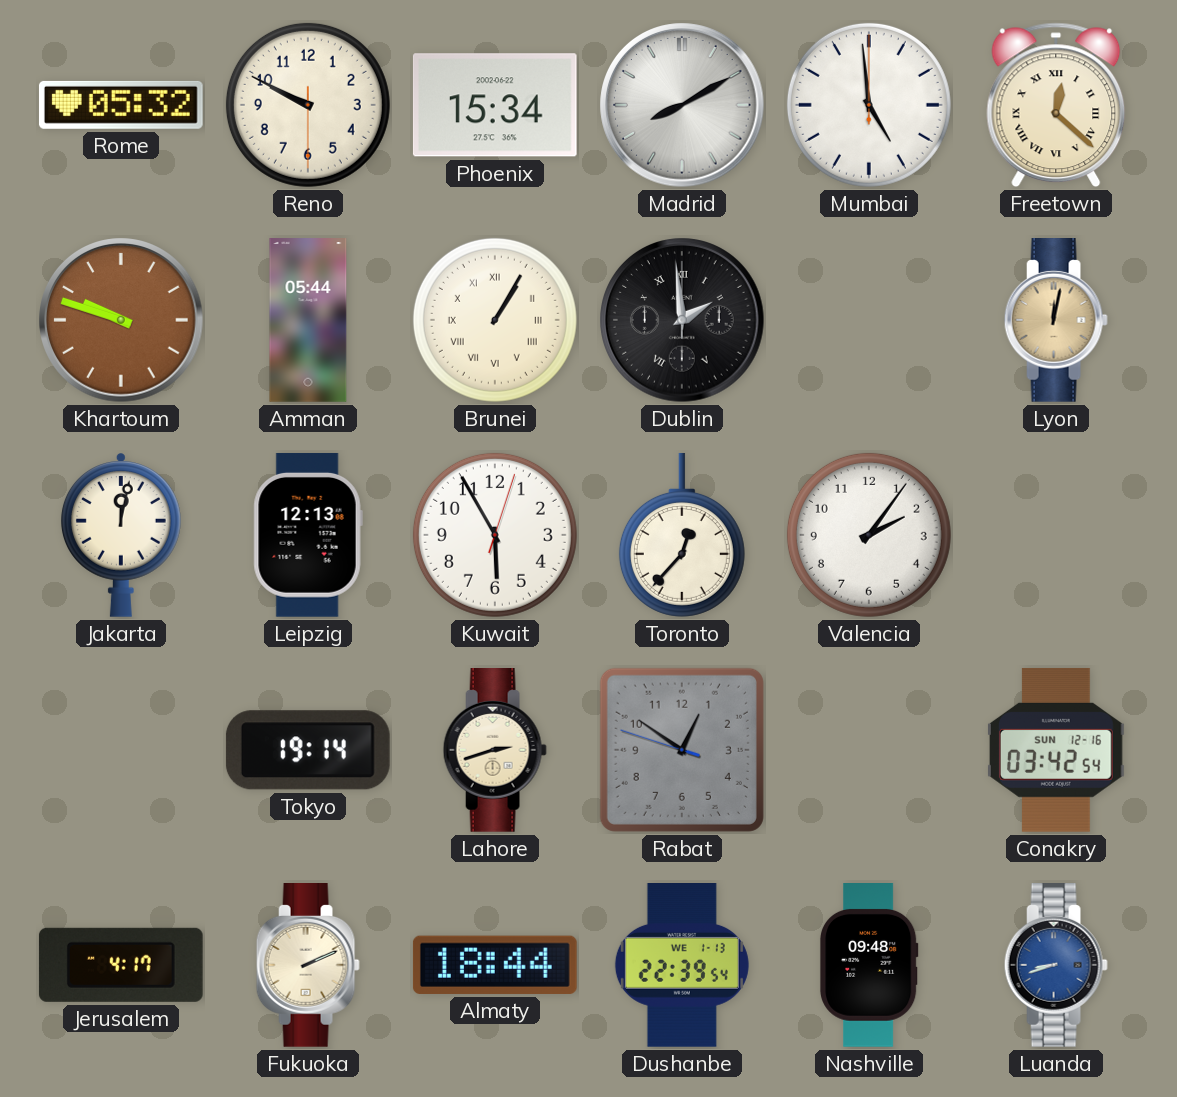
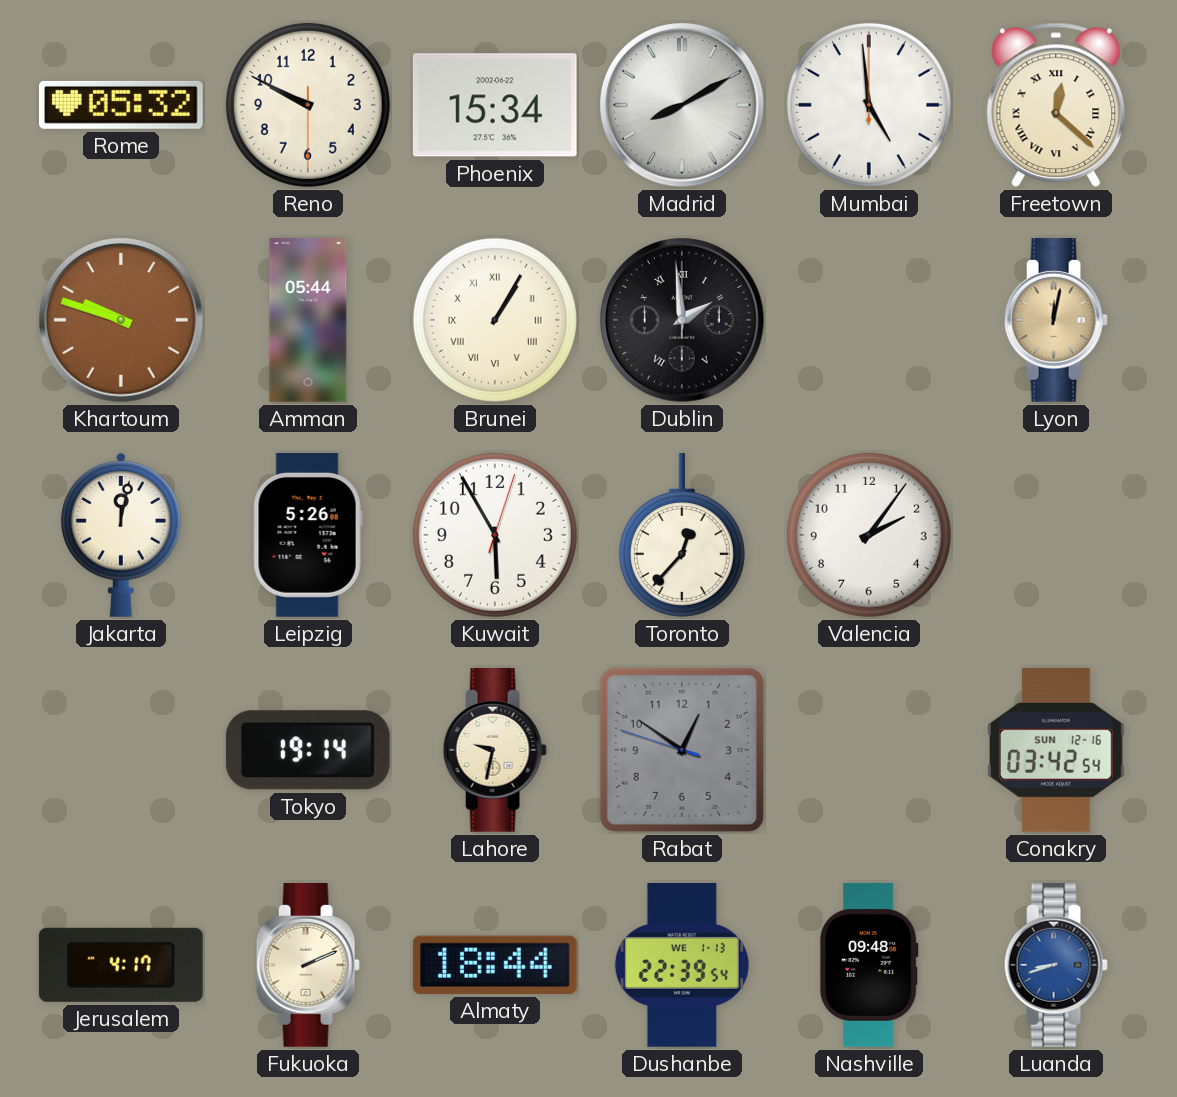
Leipzig: 12:13 -> 5:26
Lahore: 2:42 -> 9:32
